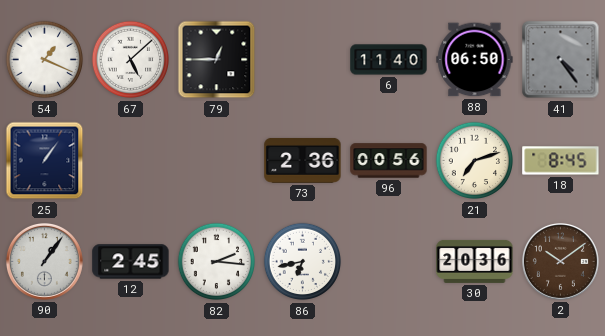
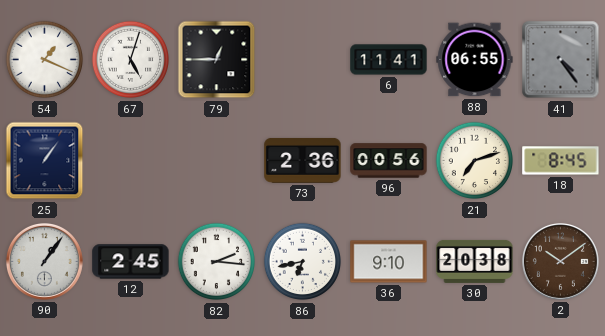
67: 5:08 -> 5:03
6: 11:40 -> 11:41
88: 06:50 -> 06:55
36: none -> 9:10
30: 20:36 -> 20:38
